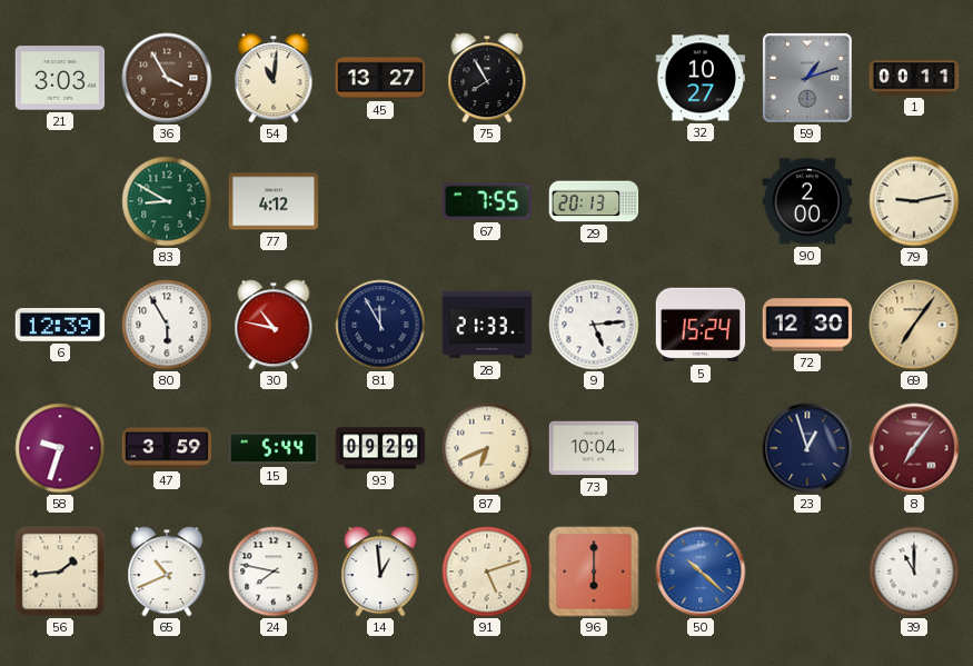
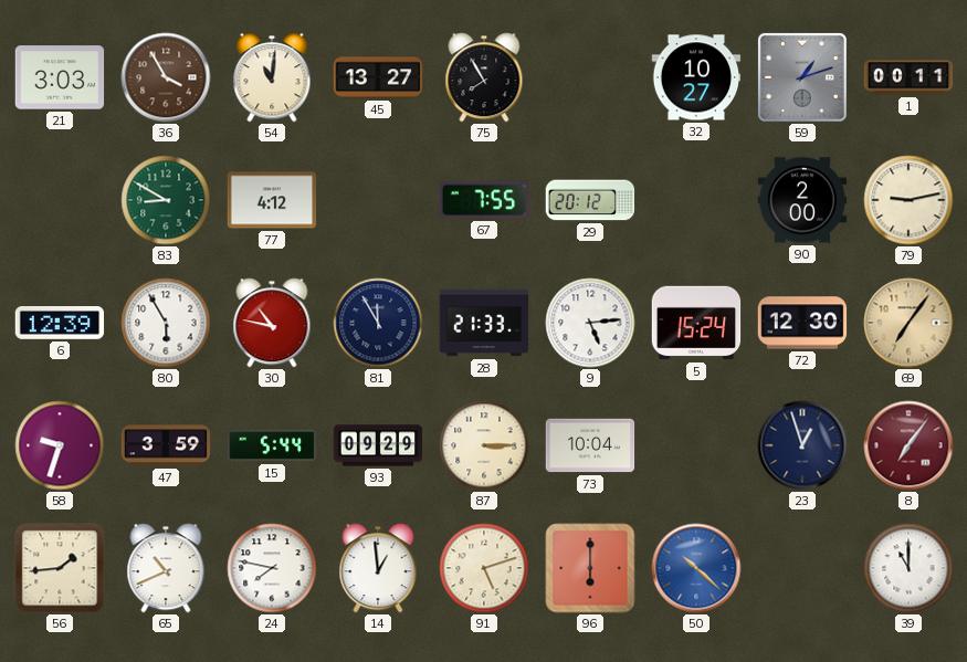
29: 20:13 -> 20:12
87: 6:41 -> 3:15
